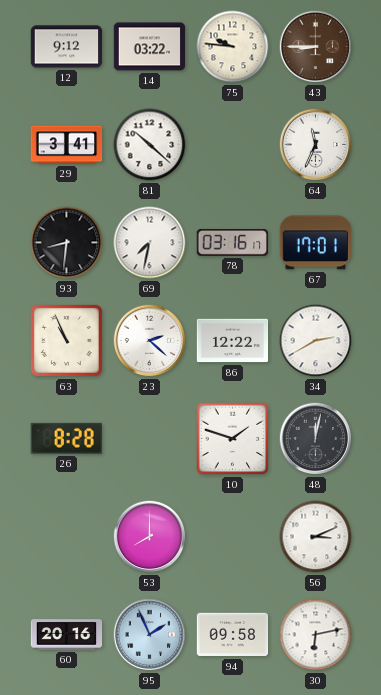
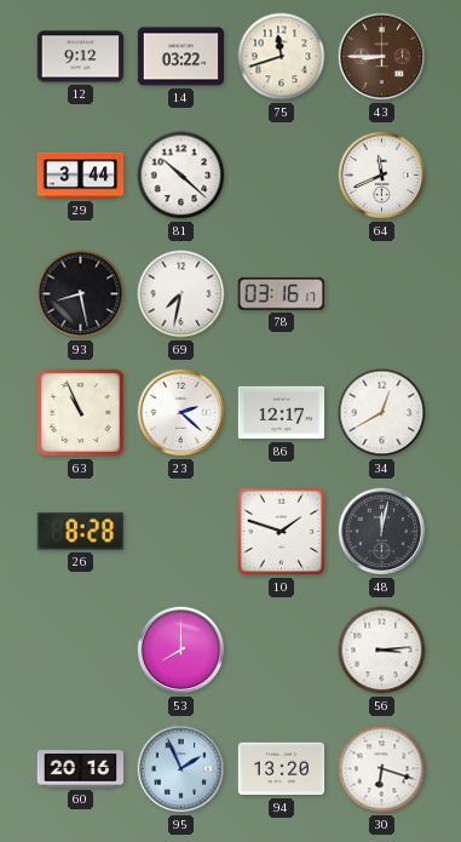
75: 9:46 -> 11:42
29: 3:41 -> 3:44
64: 11:34 -> 11:41
93: 8:31 -> 8:28
67: 17:01 -> none
86: 12:22 -> 12:17
34: 2:40 -> 12:40
56: 3:11 -> 3:14
94: 09:58 -> 13:20
30: 6:13 -> 6:18
